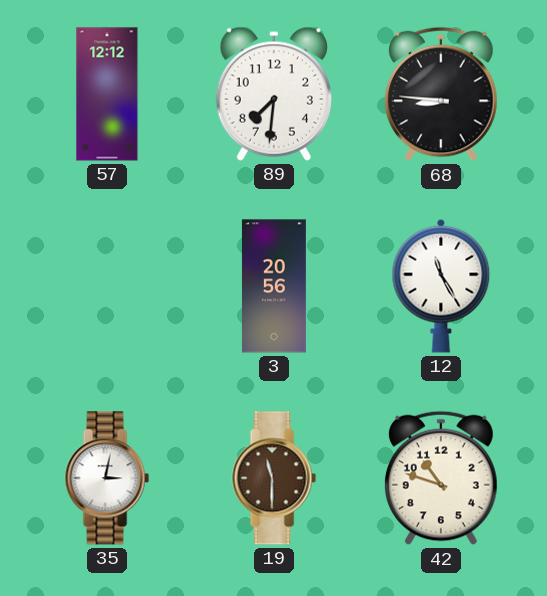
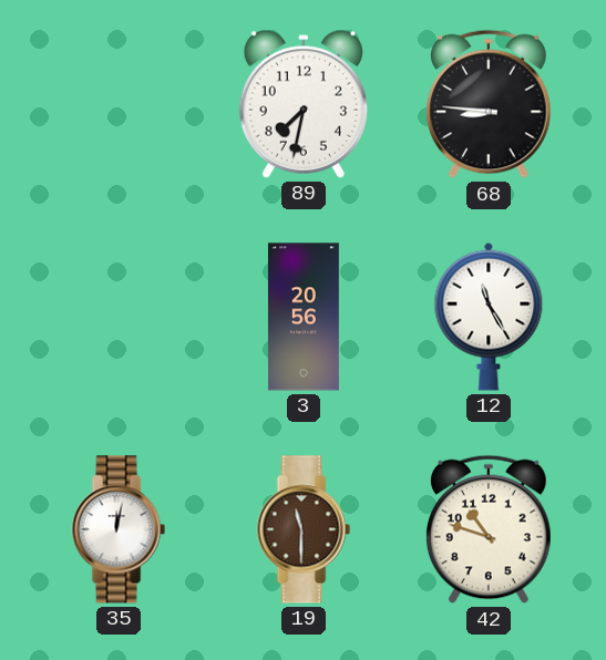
57: 12:12 -> none
89: 7:31 -> 7:32
35: 3:02 -> 12:02
